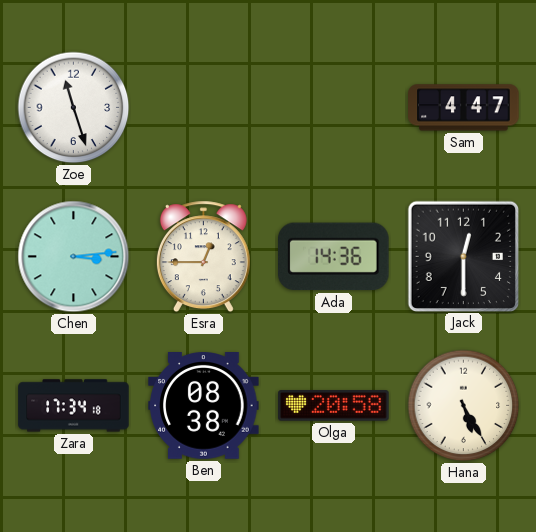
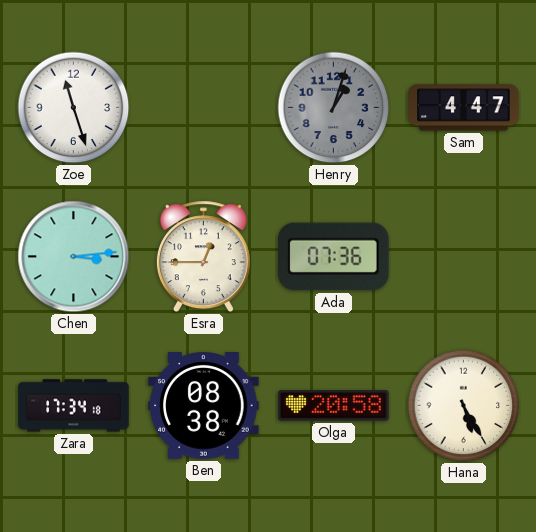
Henry: none -> 1:03
Ada: 14:36 -> 07:36
Jack: 12:30 -> none
